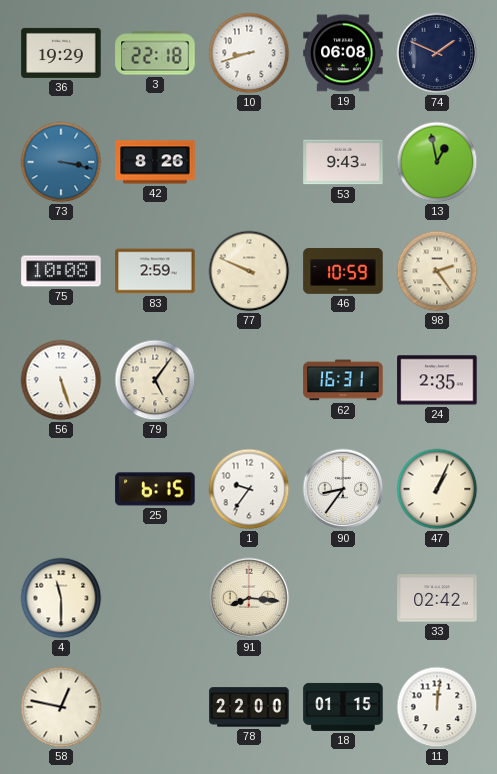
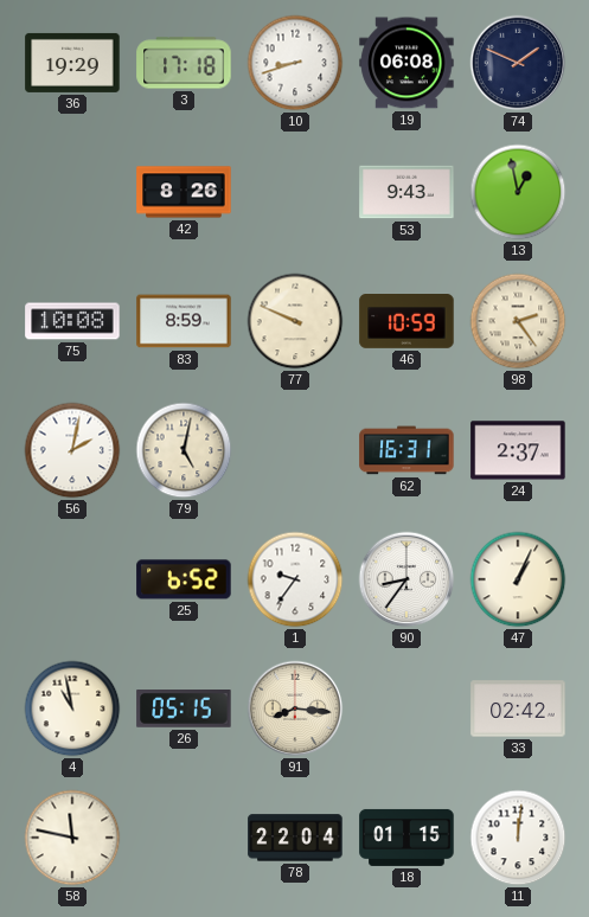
3: 22:18 -> 17:18
73: 3:17 -> none
83: 2:59 -> 8:59
56: 5:27 -> 2:02
79: 5:06 -> 5:02
24: 2:35 -> 2:37
25: 6:15 -> 6:52
4: 11:30 -> 10:58
26: none -> 05:15
58: 12:47 -> 11:47
78: 22:00 -> 22:04
